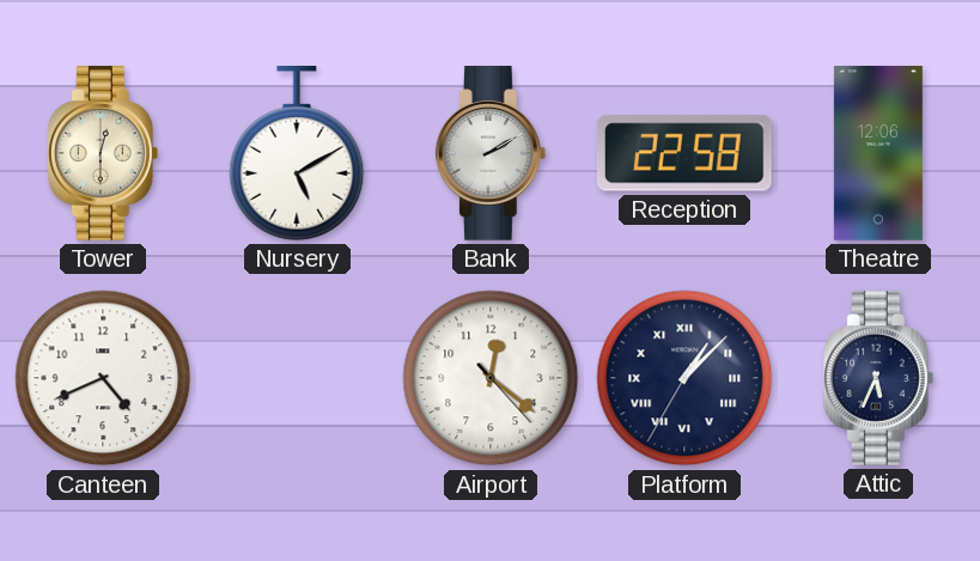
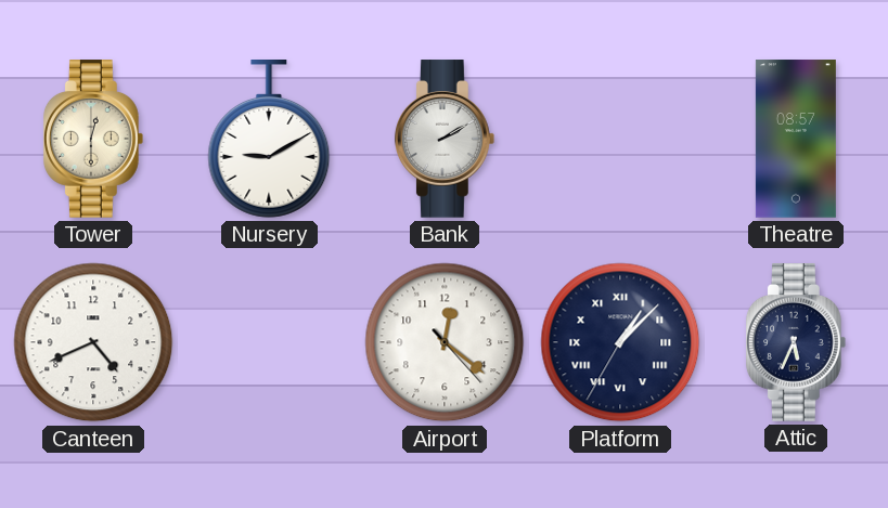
Nursery: 5:10 -> 9:10
Reception: 22:58 -> none
Theatre: 12:06 -> 08:57
